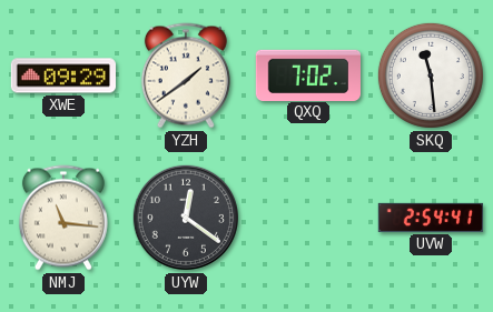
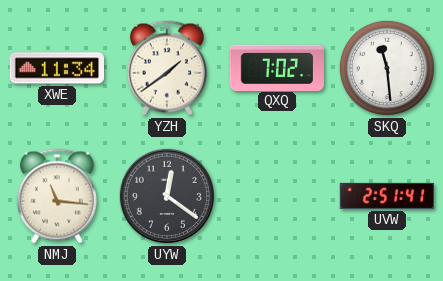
XWE: 09:29 -> 11:34
UVW: 2:54 -> 2:51
